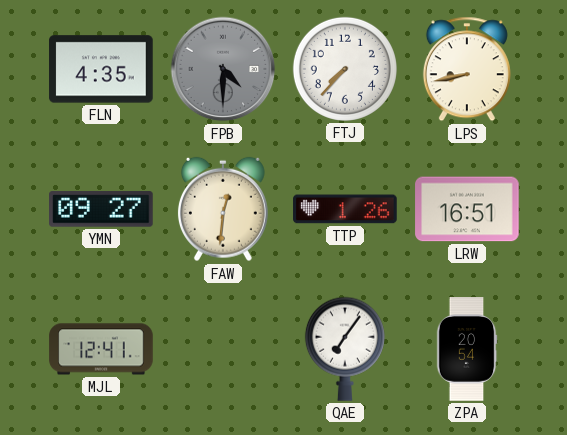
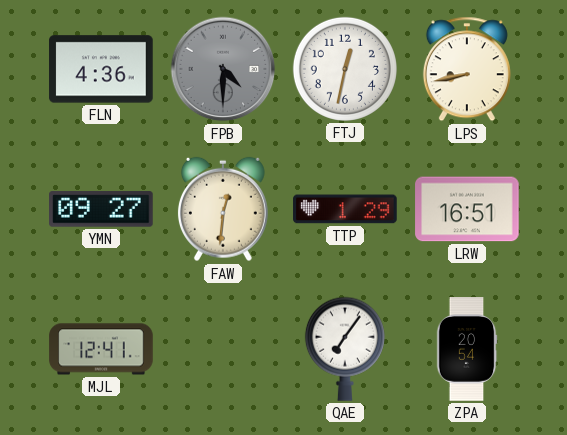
FLN: 4:35 -> 4:36
FTJ: 7:37 -> 12:32
TTP: 1:26 -> 1:29
